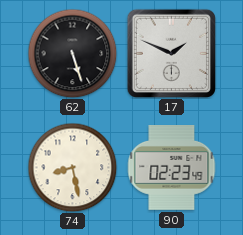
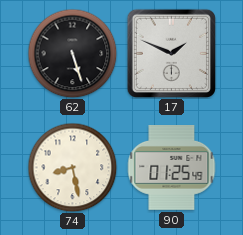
90: 02:23 -> 01:25
